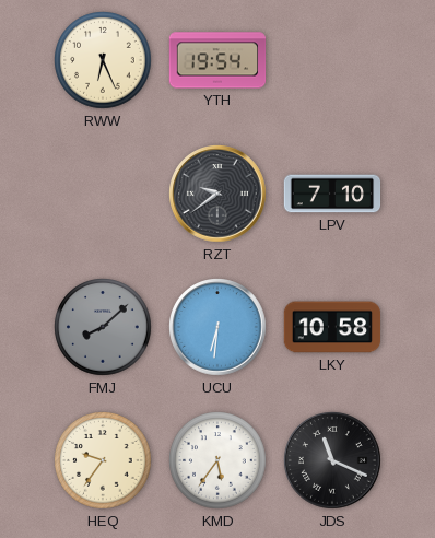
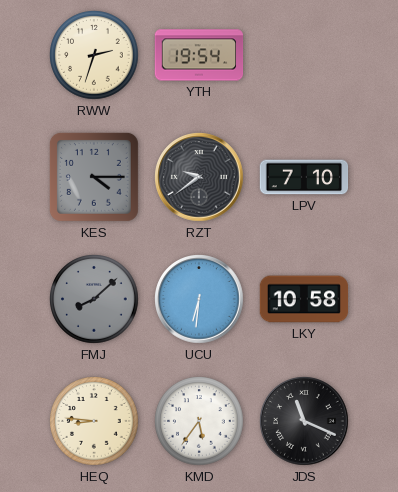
RWW: 6:26 -> 2:33
KES: none -> 4:15
HEQ: 9:36 -> 8:46
